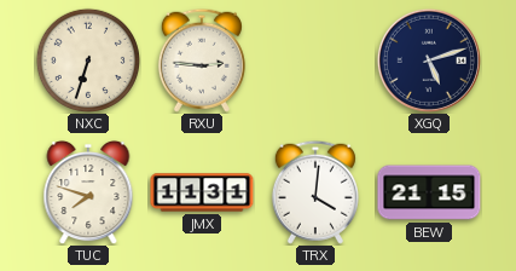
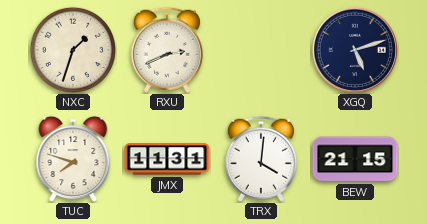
NXC: 6:33 -> 1:33
RXU: 2:46 -> 2:41
